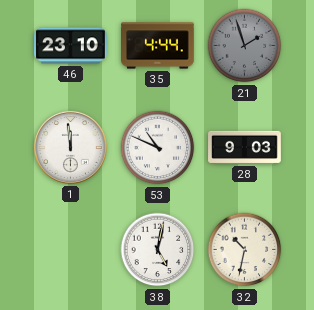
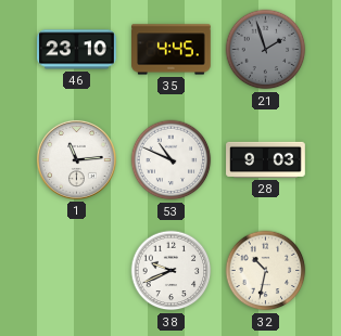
35: 4:44 -> 4:45
1: 11:59 -> 11:14
38: 5:02 -> 9:41
